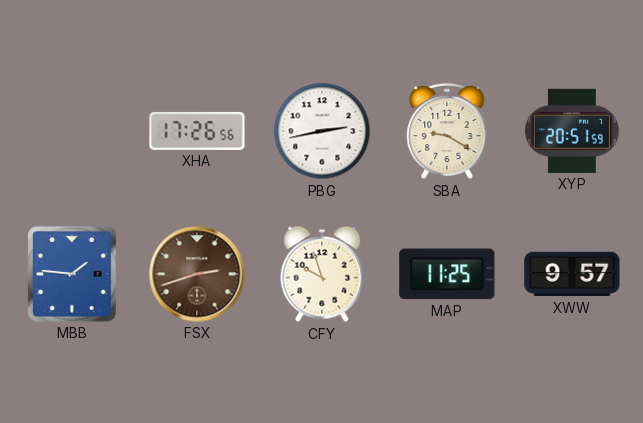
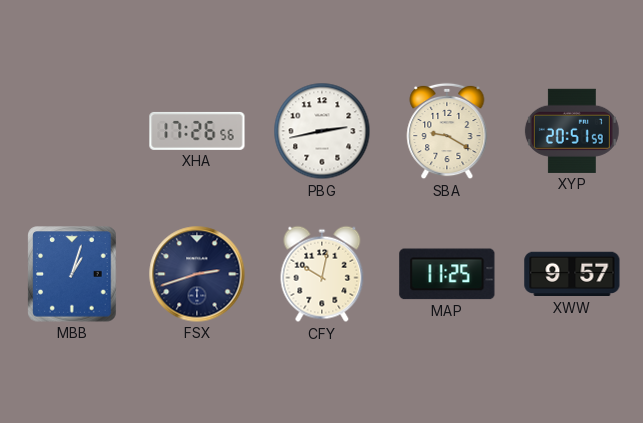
MBB: 1:46 -> 1:03
FSX dial: brown -> navy
CFY: 9:57 -> 10:02
